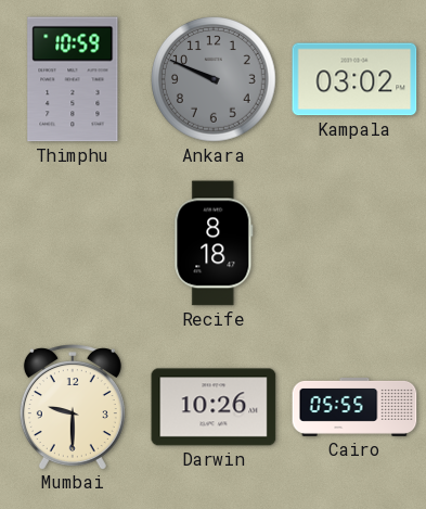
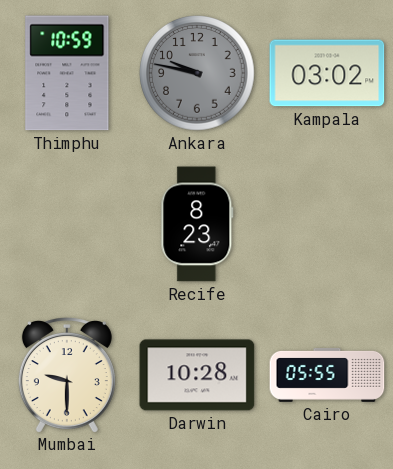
Ankara: 9:49 -> 9:47
Recife: 8:18 -> 8:23
Darwin: 10:26 -> 10:28
